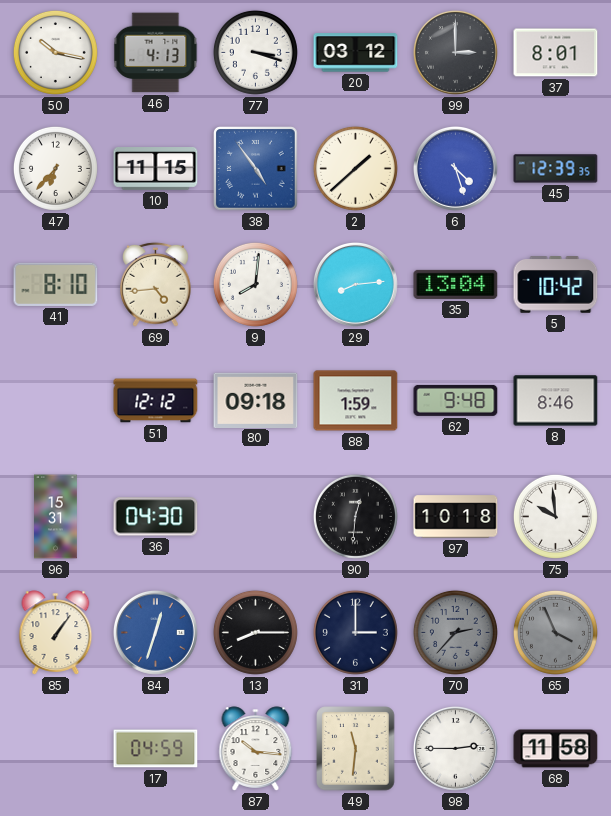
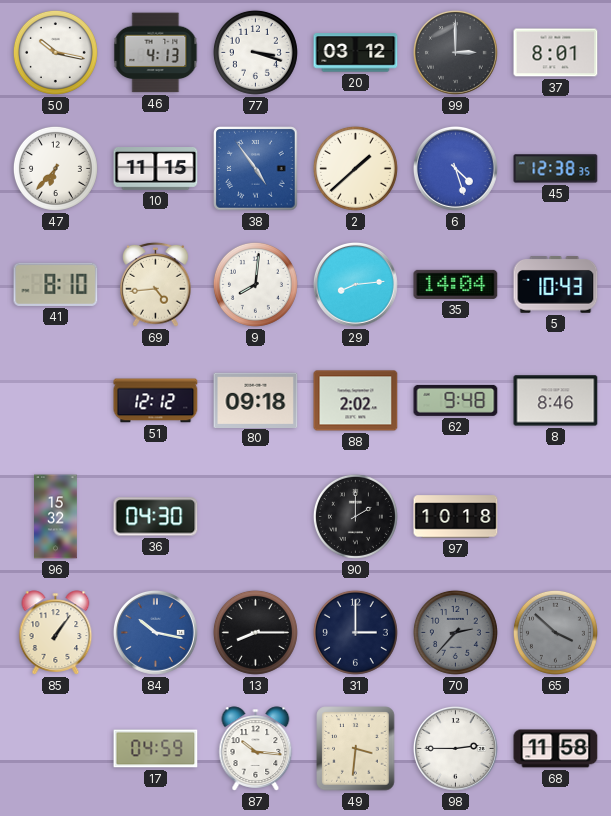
45: 12:39 -> 12:38
35: 13:04 -> 14:04
5: 10:42 -> 10:43
88: 1:59 -> 2:02
96: 15:31 -> 15:32
90: 12:31 -> 2:00
75: 9:59 -> none
84: 12:33 -> 10:17
65: 3:56 -> 3:52
49: 11:31 -> 3:31
